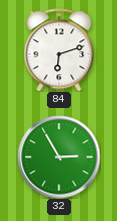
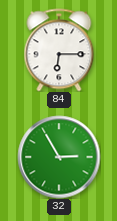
84: 6:12 -> 6:15
